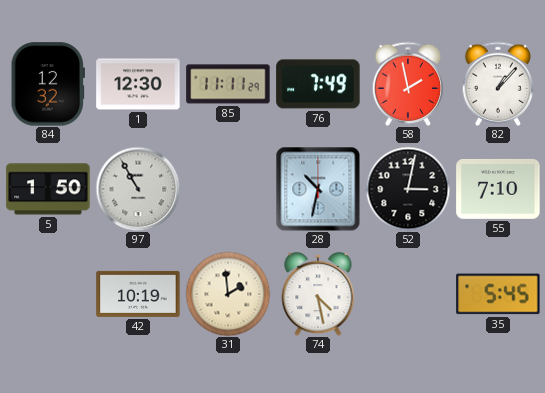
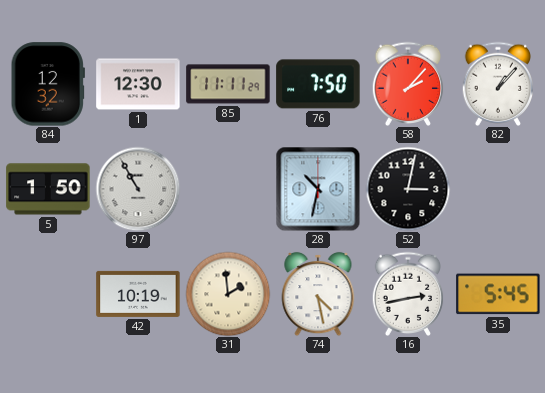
76: 7:49 -> 7:50
58: 1:58 -> 2:07
55: 7:10 -> none
16: none -> 2:43
